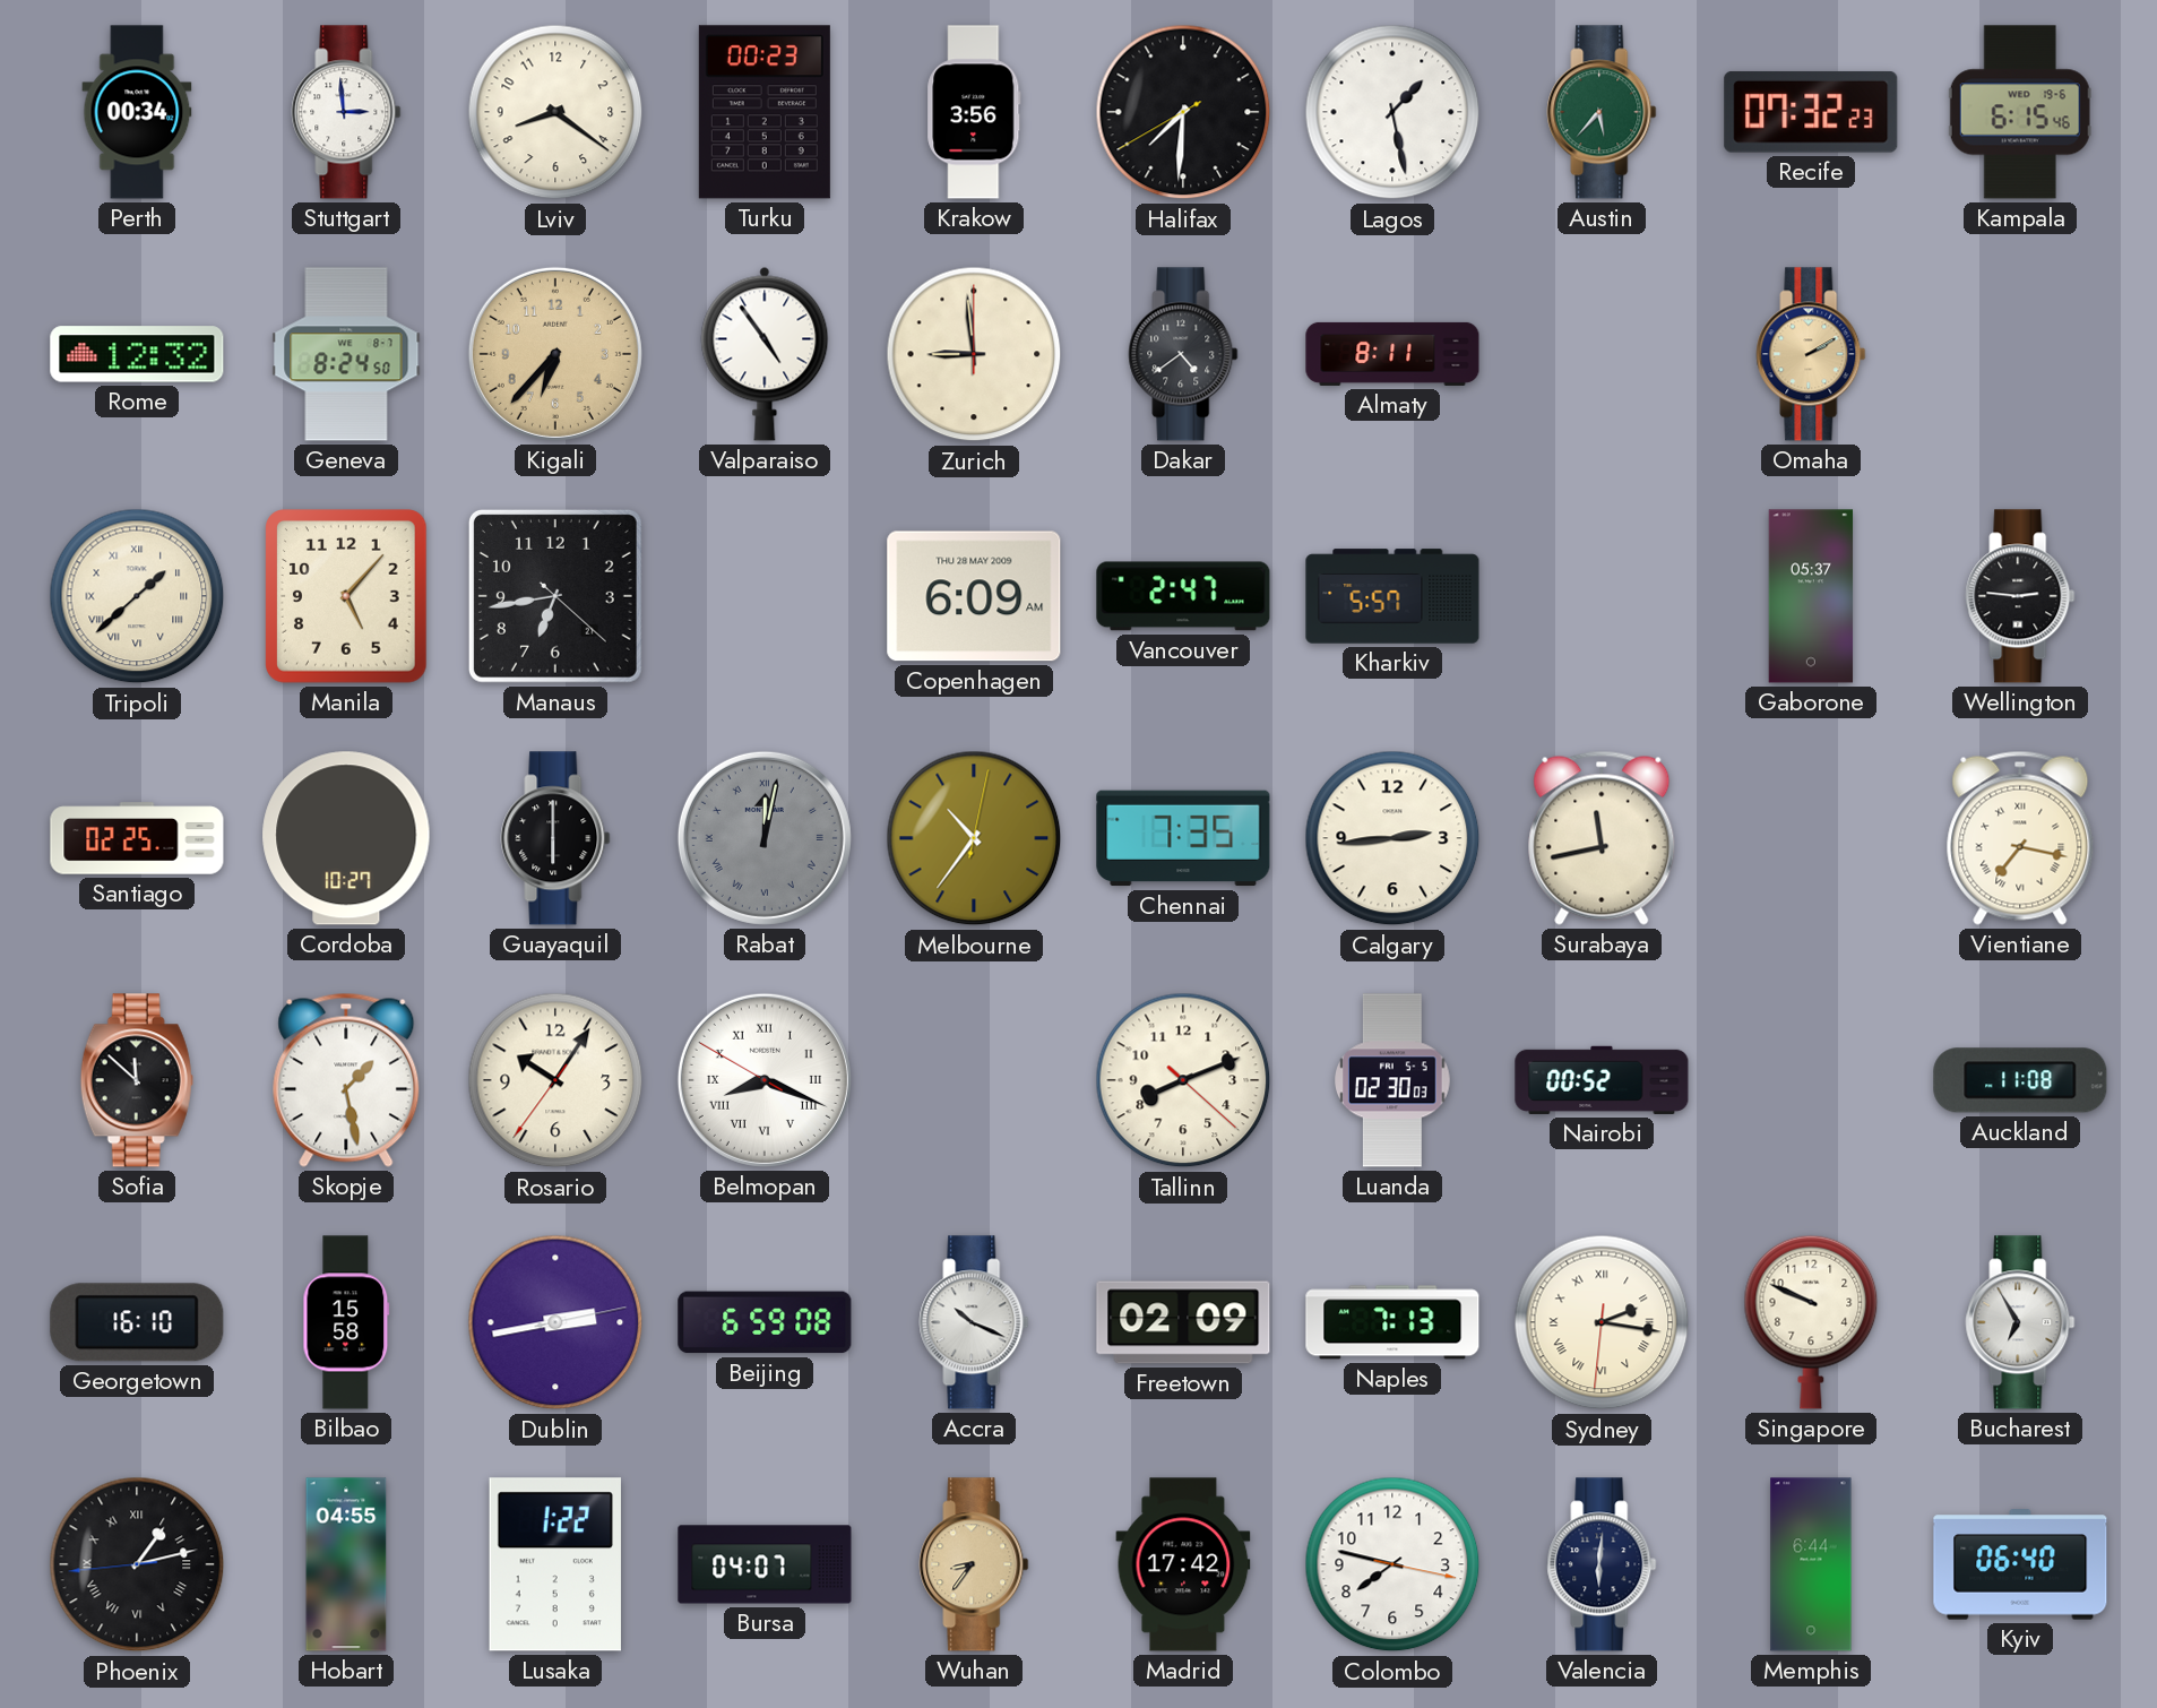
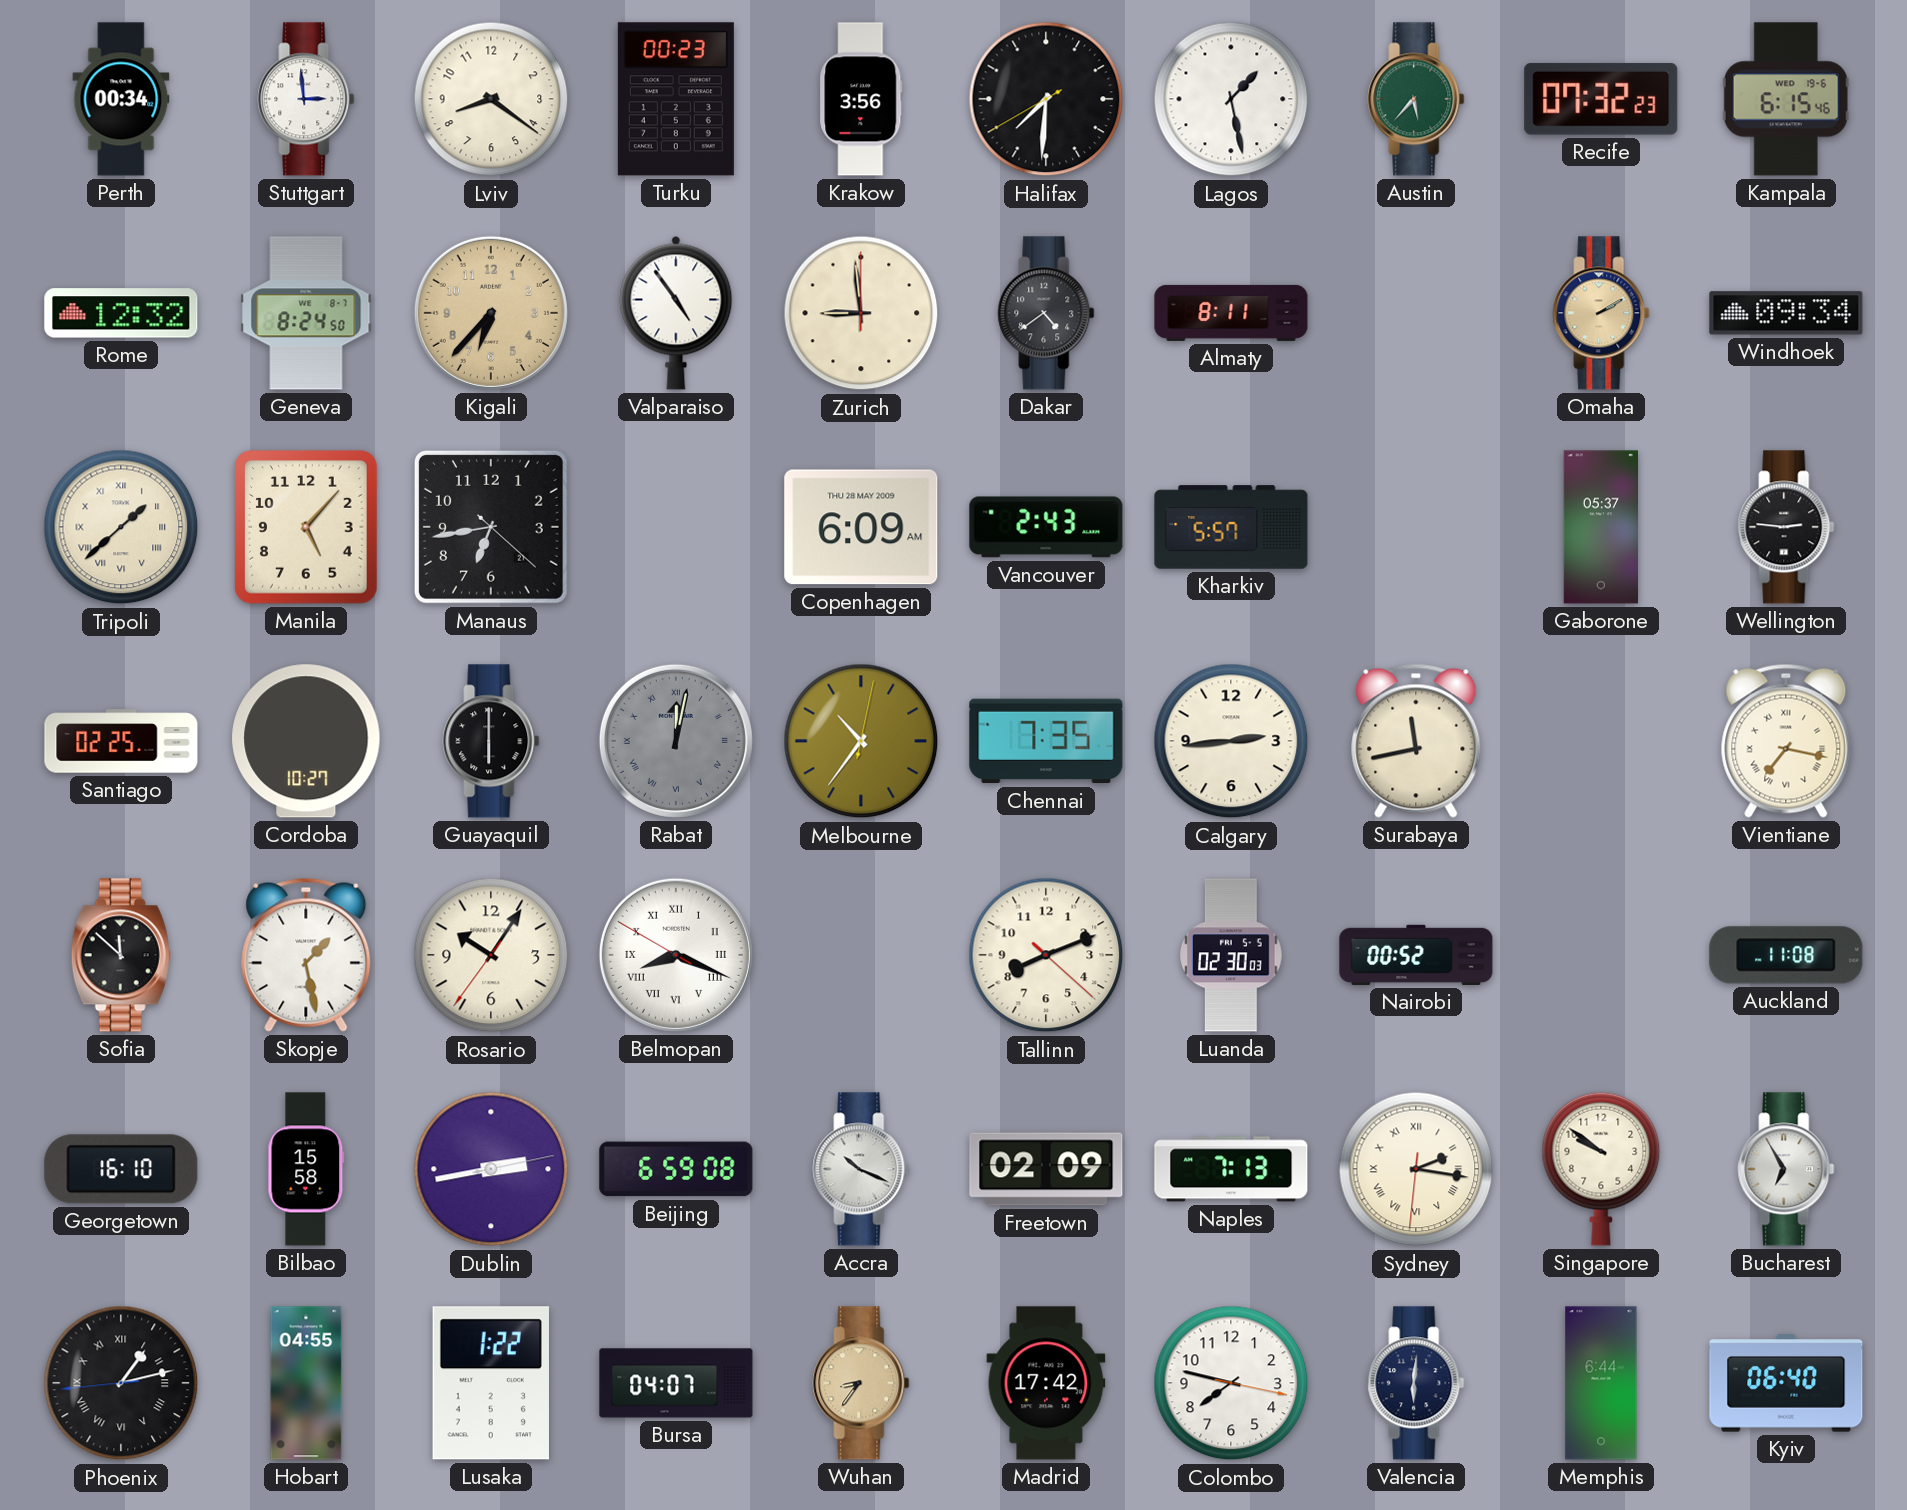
Windhoek: none -> 09:34
Vancouver: 2:47 -> 2:43
Singapore: 9:49 -> 9:51
